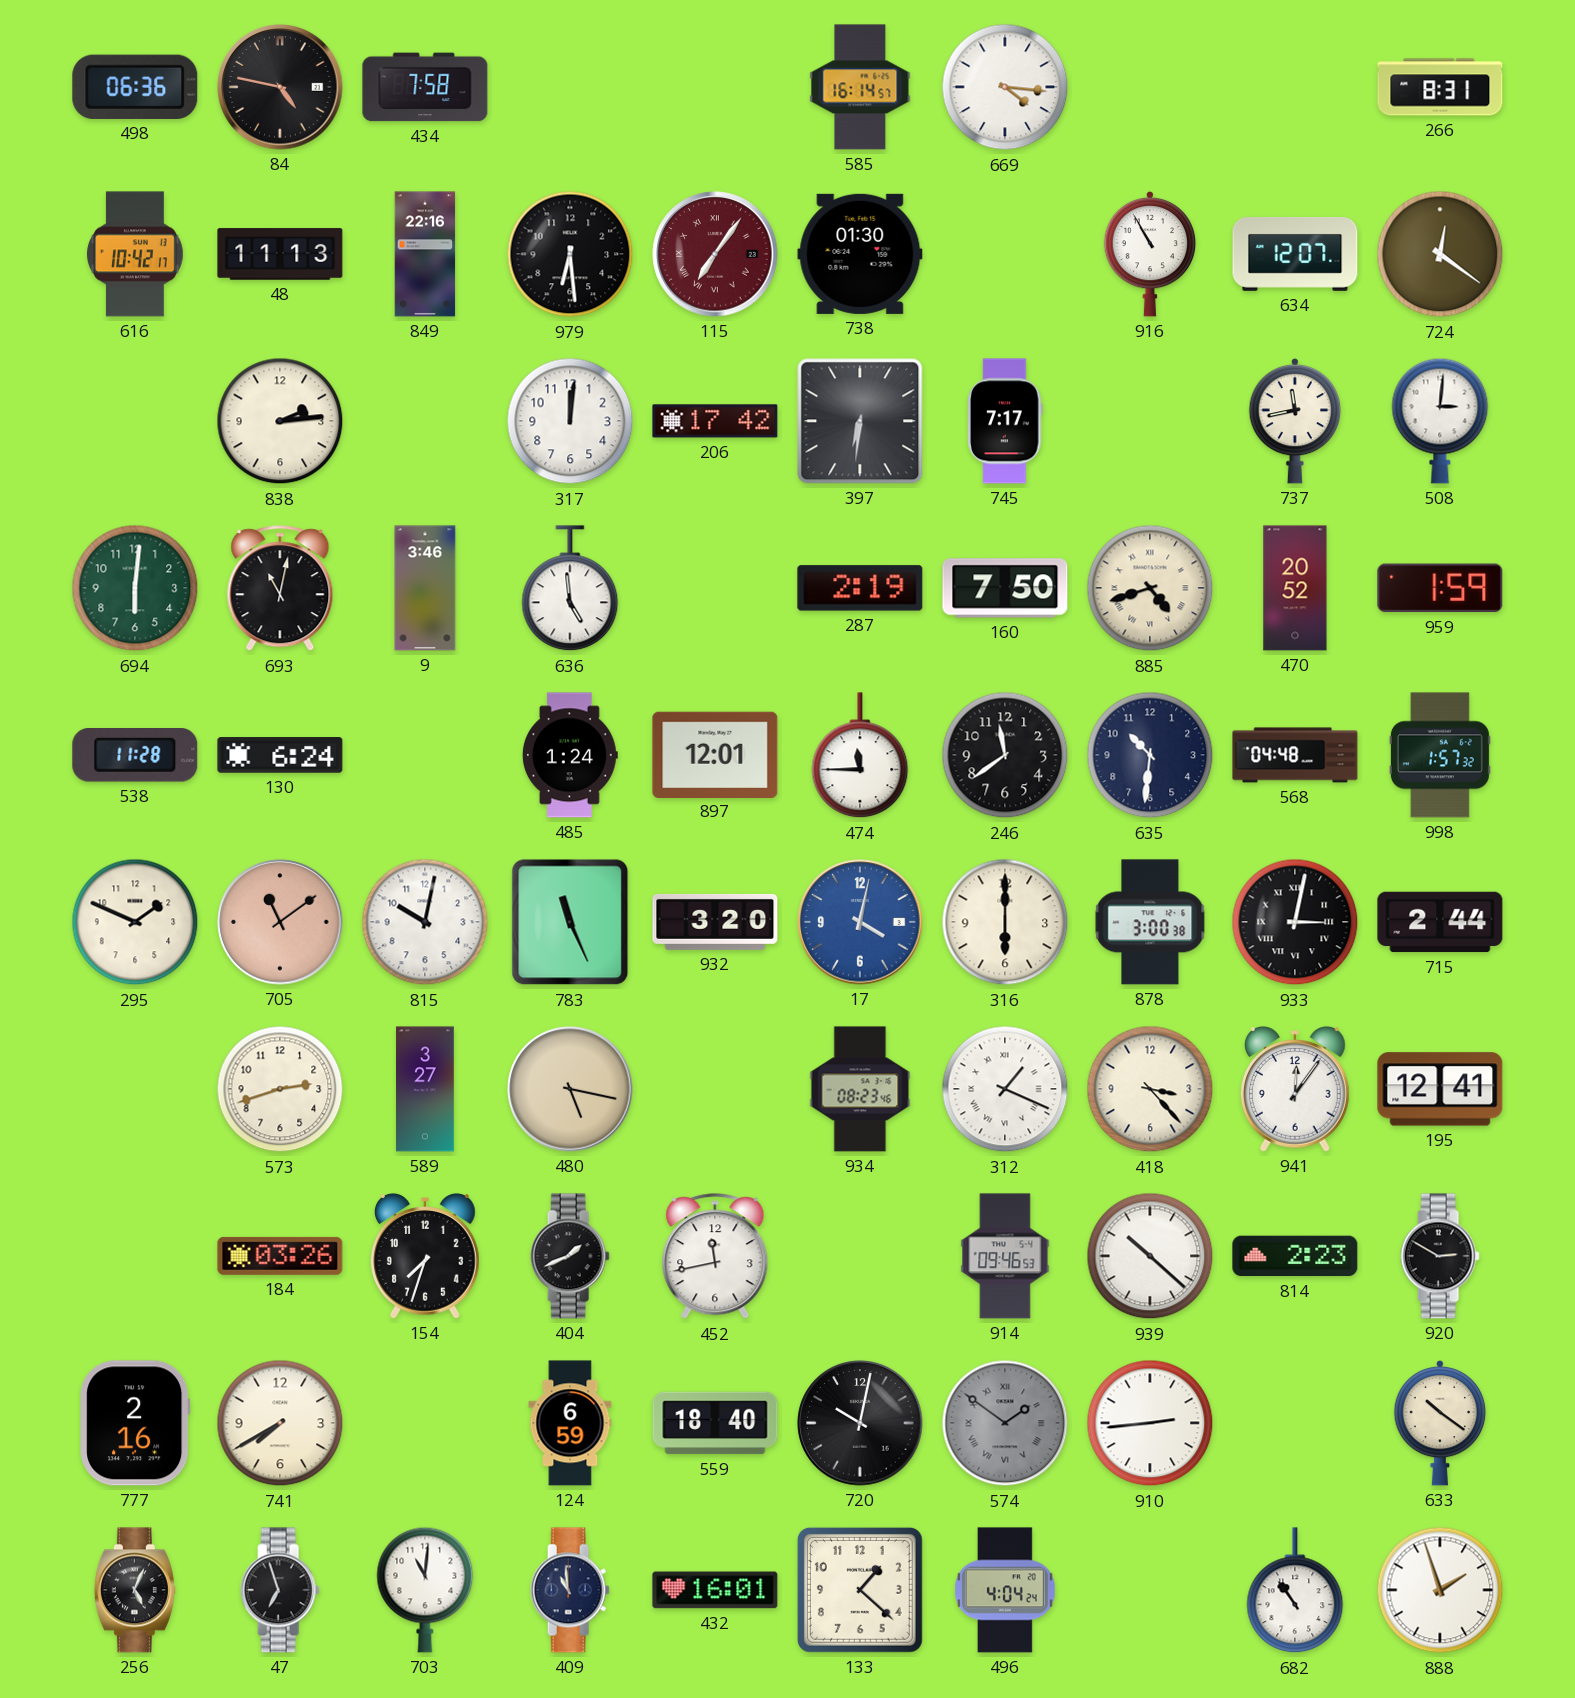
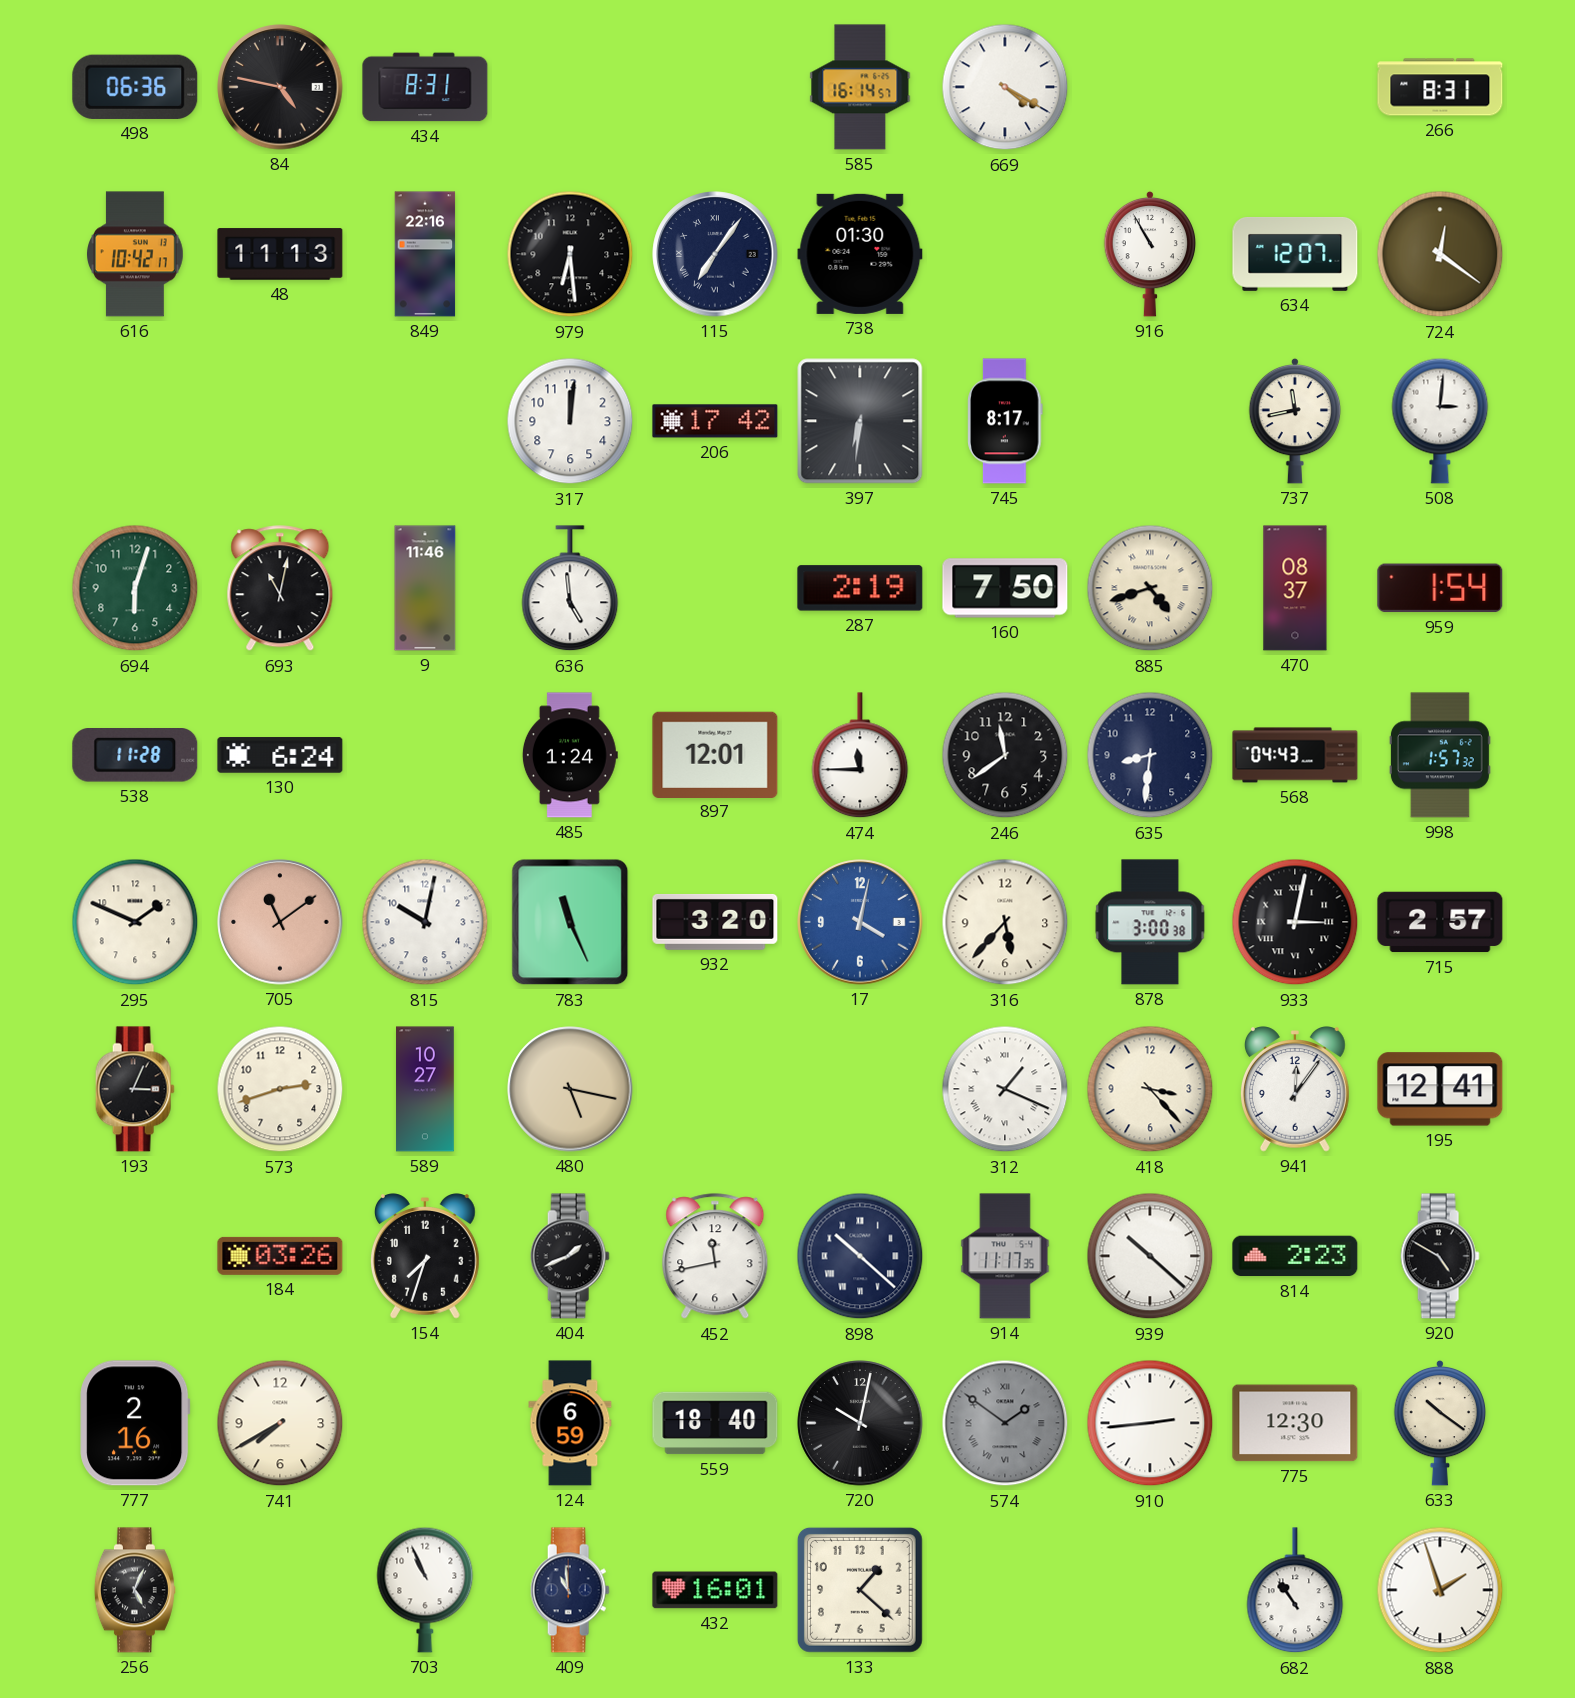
434: 7:58 -> 8:31
669: 4:16 -> 4:20
115 dial: burgundy -> navy
838: 2:14 -> none
745: 7:17 -> 8:17
694: 6:01 -> 6:03
9: 3:46 -> 11:46
470: 20:52 -> 08:37
959: 1:59 -> 1:54
635: 10:31 -> 8:31
568: 04:48 -> 04:43
316: 6:00 -> 5:37
715: 2:44 -> 2:57
193: none -> 3:04
589: 3:27 -> 10:27
934: 08:23 -> none
898: none -> 10:22
914: 09:46 -> 11:17
920: 2:50 -> 4:50
775: none -> 12:30
47: 6:57 -> none
703: 11:01 -> 10:56
496: 4:04 -> none
